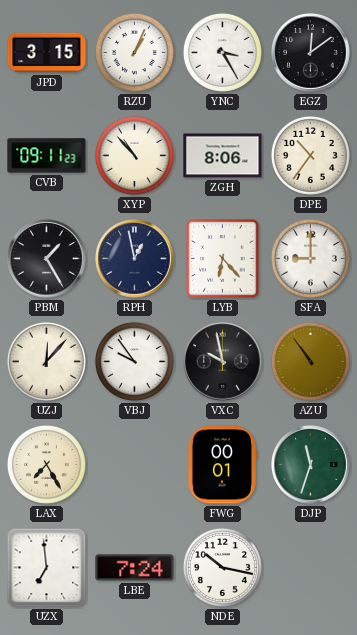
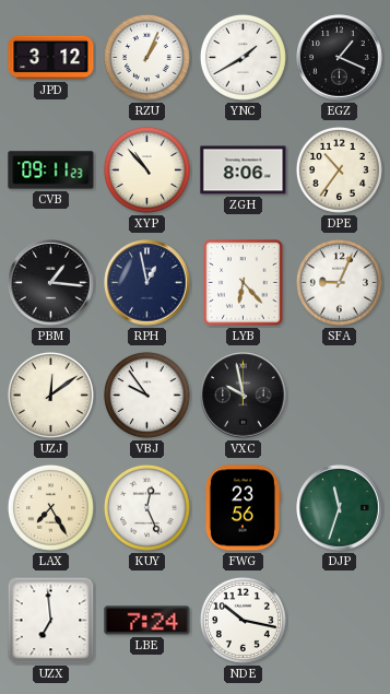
JPD: 3:15 -> 3:12
YNC: 3:25 -> 1:40
EGZ: 12:09 -> 1:19
PBM: 1:25 -> 1:16
SFA: 9:00 -> 9:04
UZJ: 12:07 -> 12:09
AZU: 10:54 -> none
KUY: none -> 12:26
FWG: 00:01 -> 23:56
